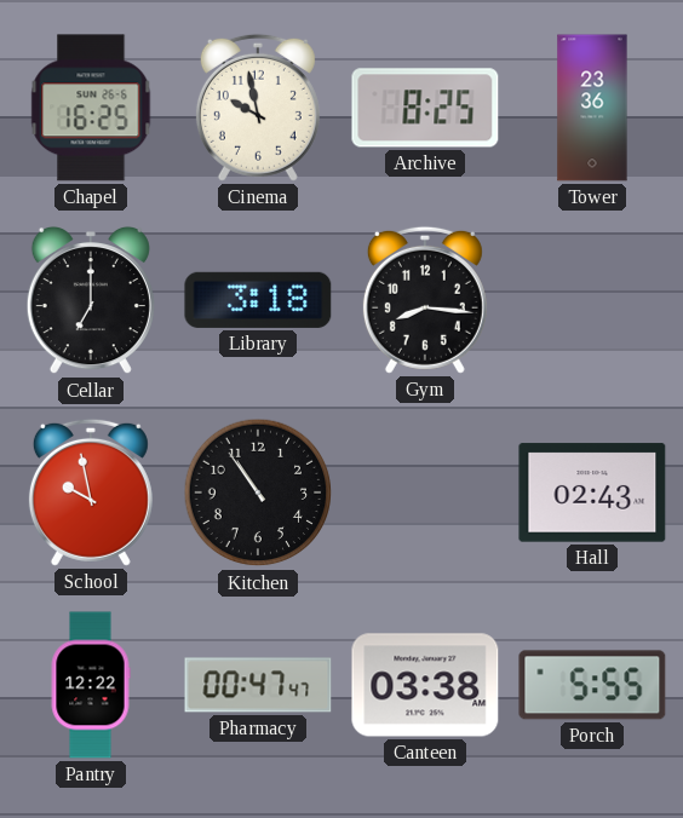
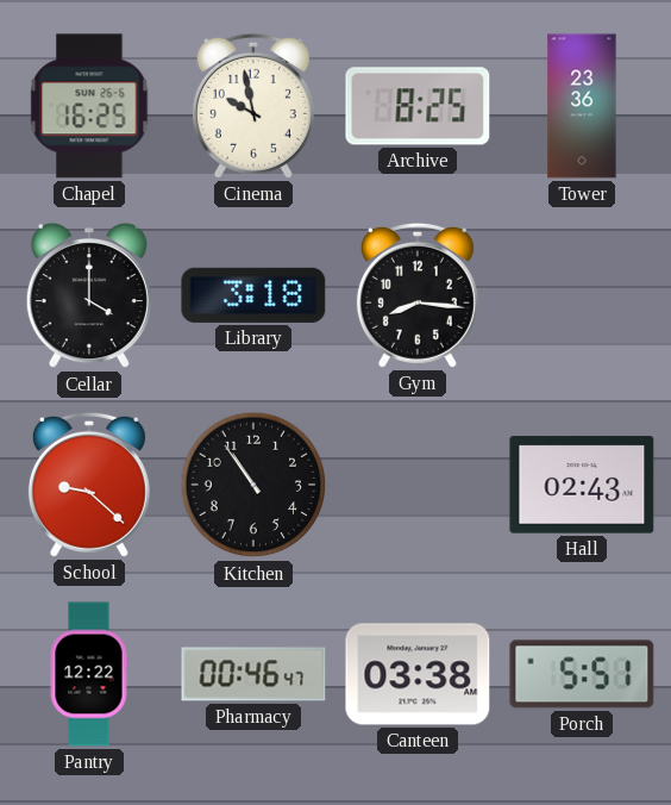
Cellar: 7:00 -> 4:00
School: 9:58 -> 9:22
Pharmacy: 00:47 -> 00:46
Porch: 5:55 -> 5:51
